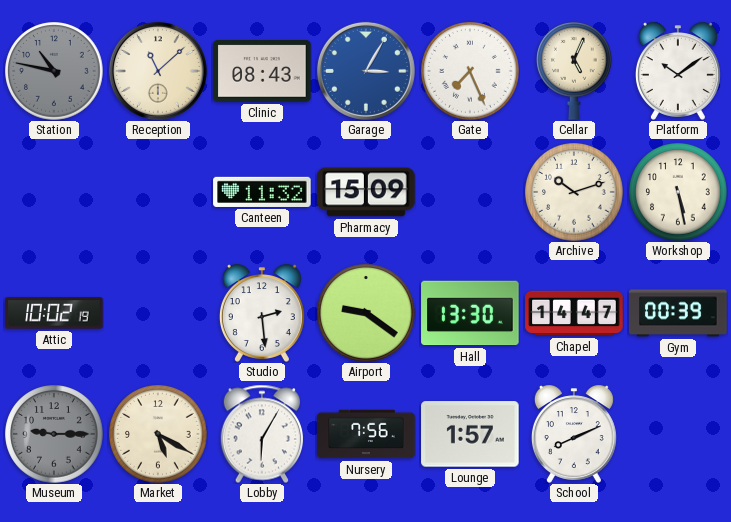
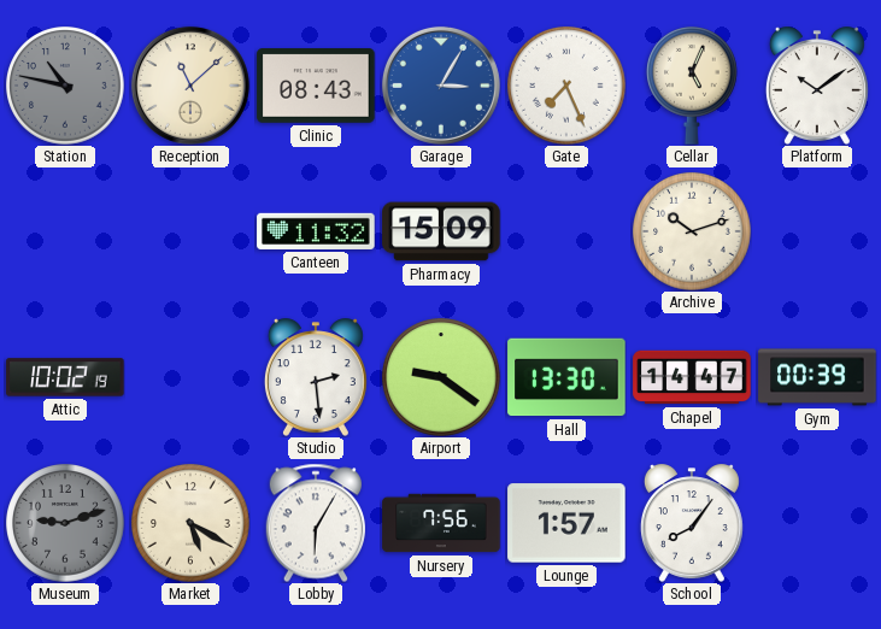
Workshop: 5:28 -> none
Museum: 9:15 -> 9:12
School: 8:11 -> 8:06
